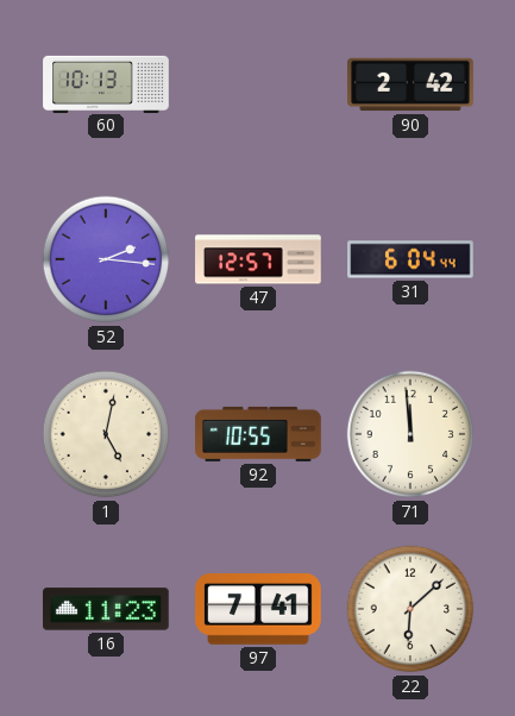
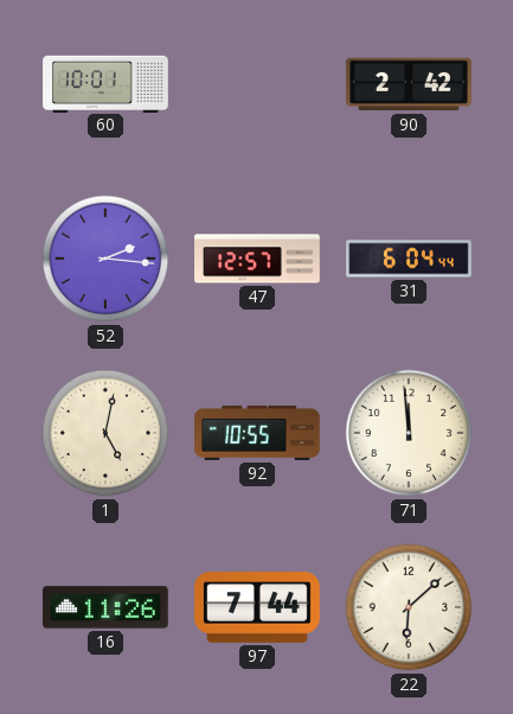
60: 10:13 -> 10:01
16: 11:23 -> 11:26
97: 7:41 -> 7:44
